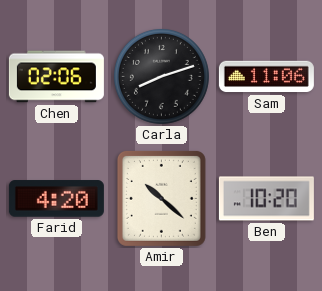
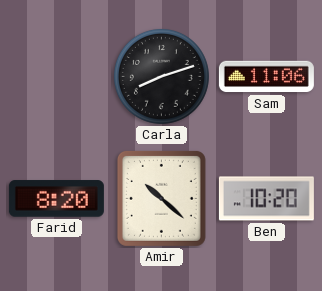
Chen: 02:06 -> none
Farid: 4:20 -> 8:20
